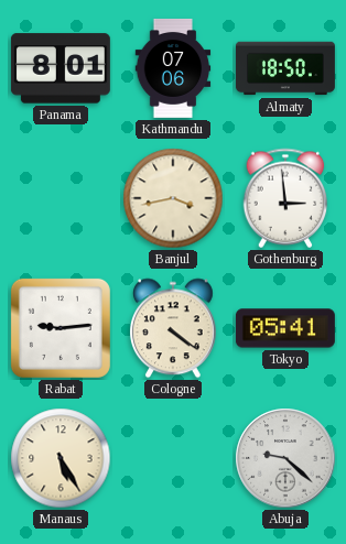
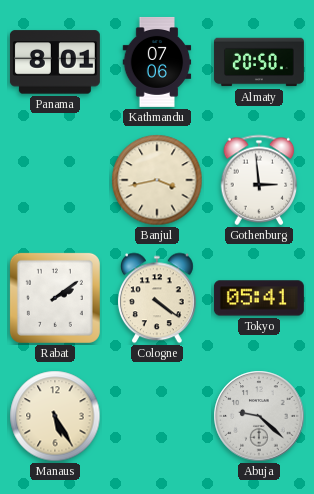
Almaty: 18:50 -> 20:50
Rabat: 9:14 -> 2:09
